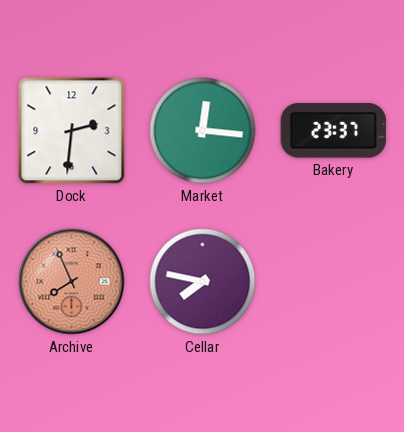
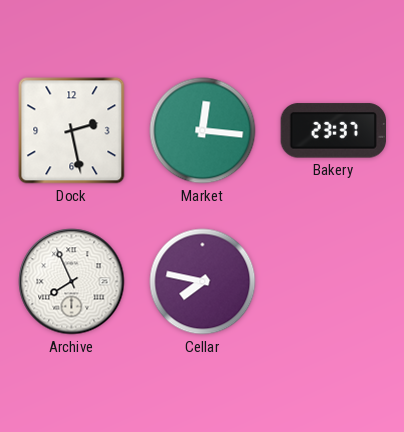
Dock: 2:31 -> 2:28
Archive dial: salmon -> white
